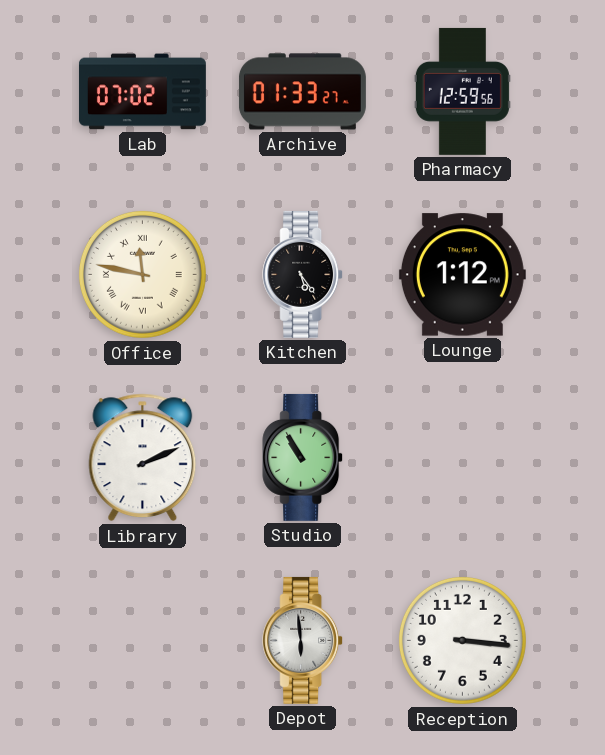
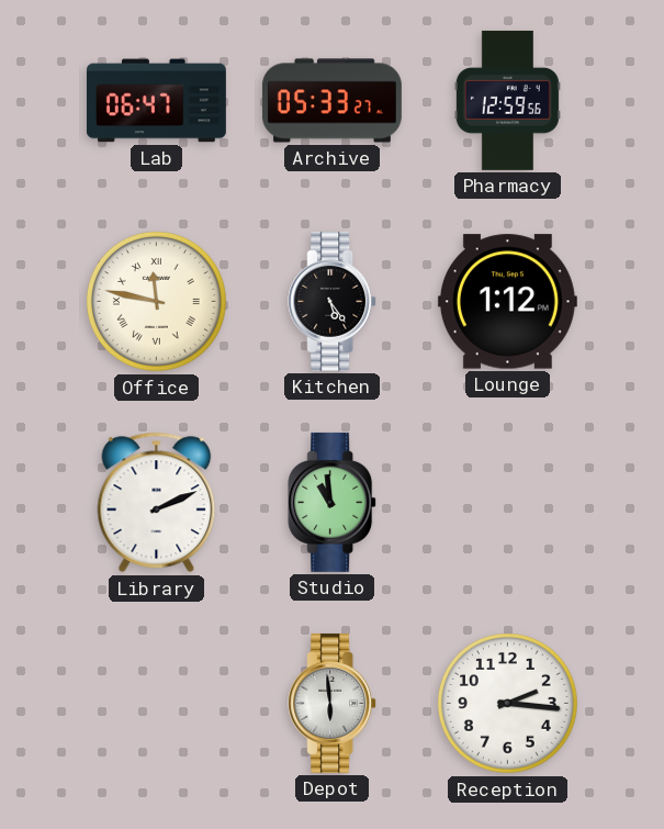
Lab: 07:02 -> 06:47
Archive: 01:33 -> 05:33
Studio: 10:55 -> 10:59
Reception: 3:16 -> 2:16
